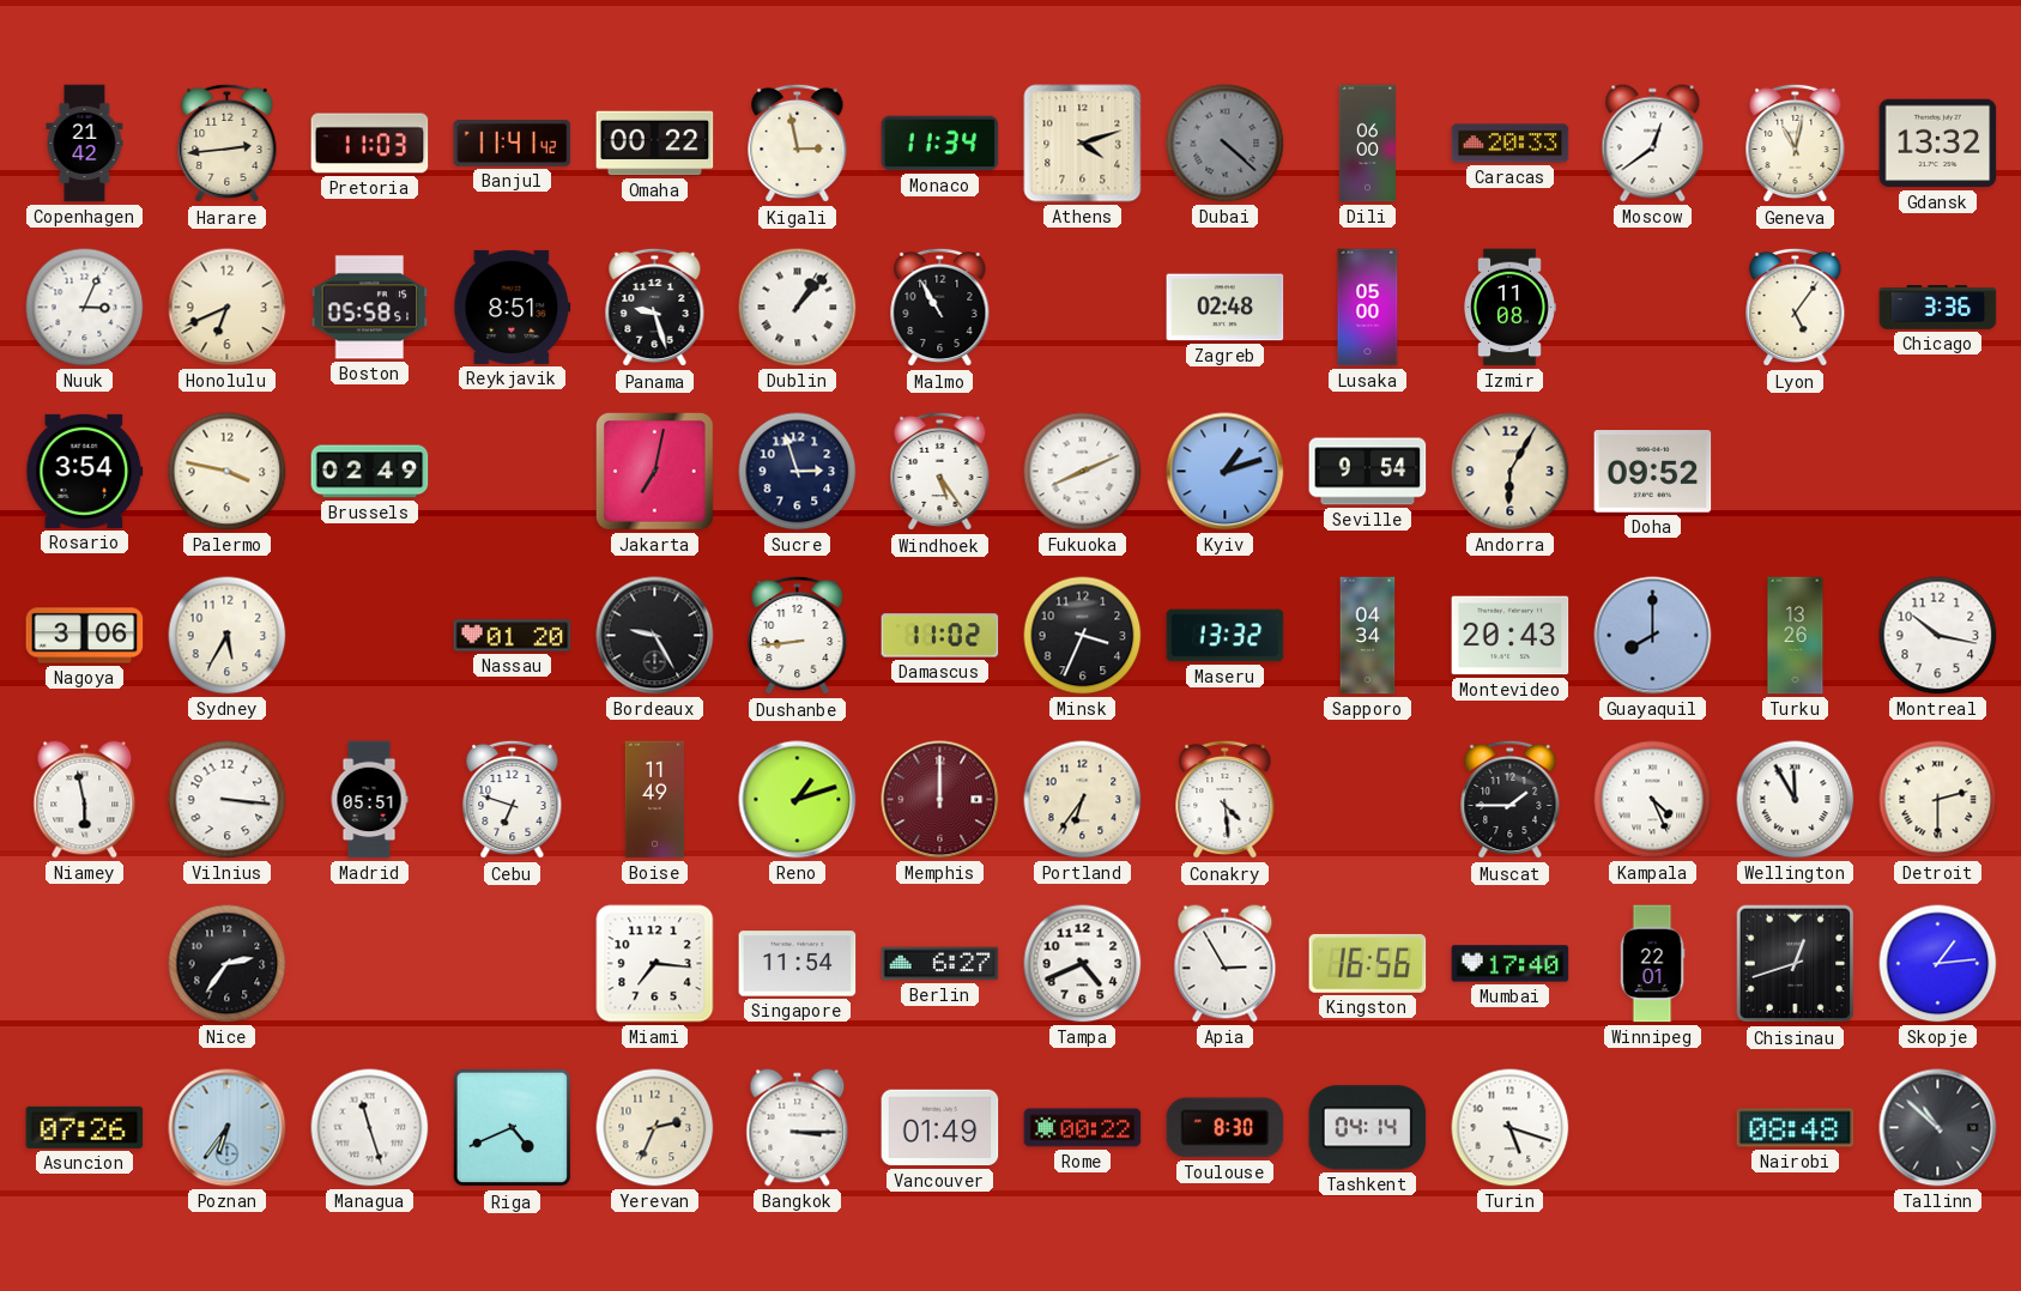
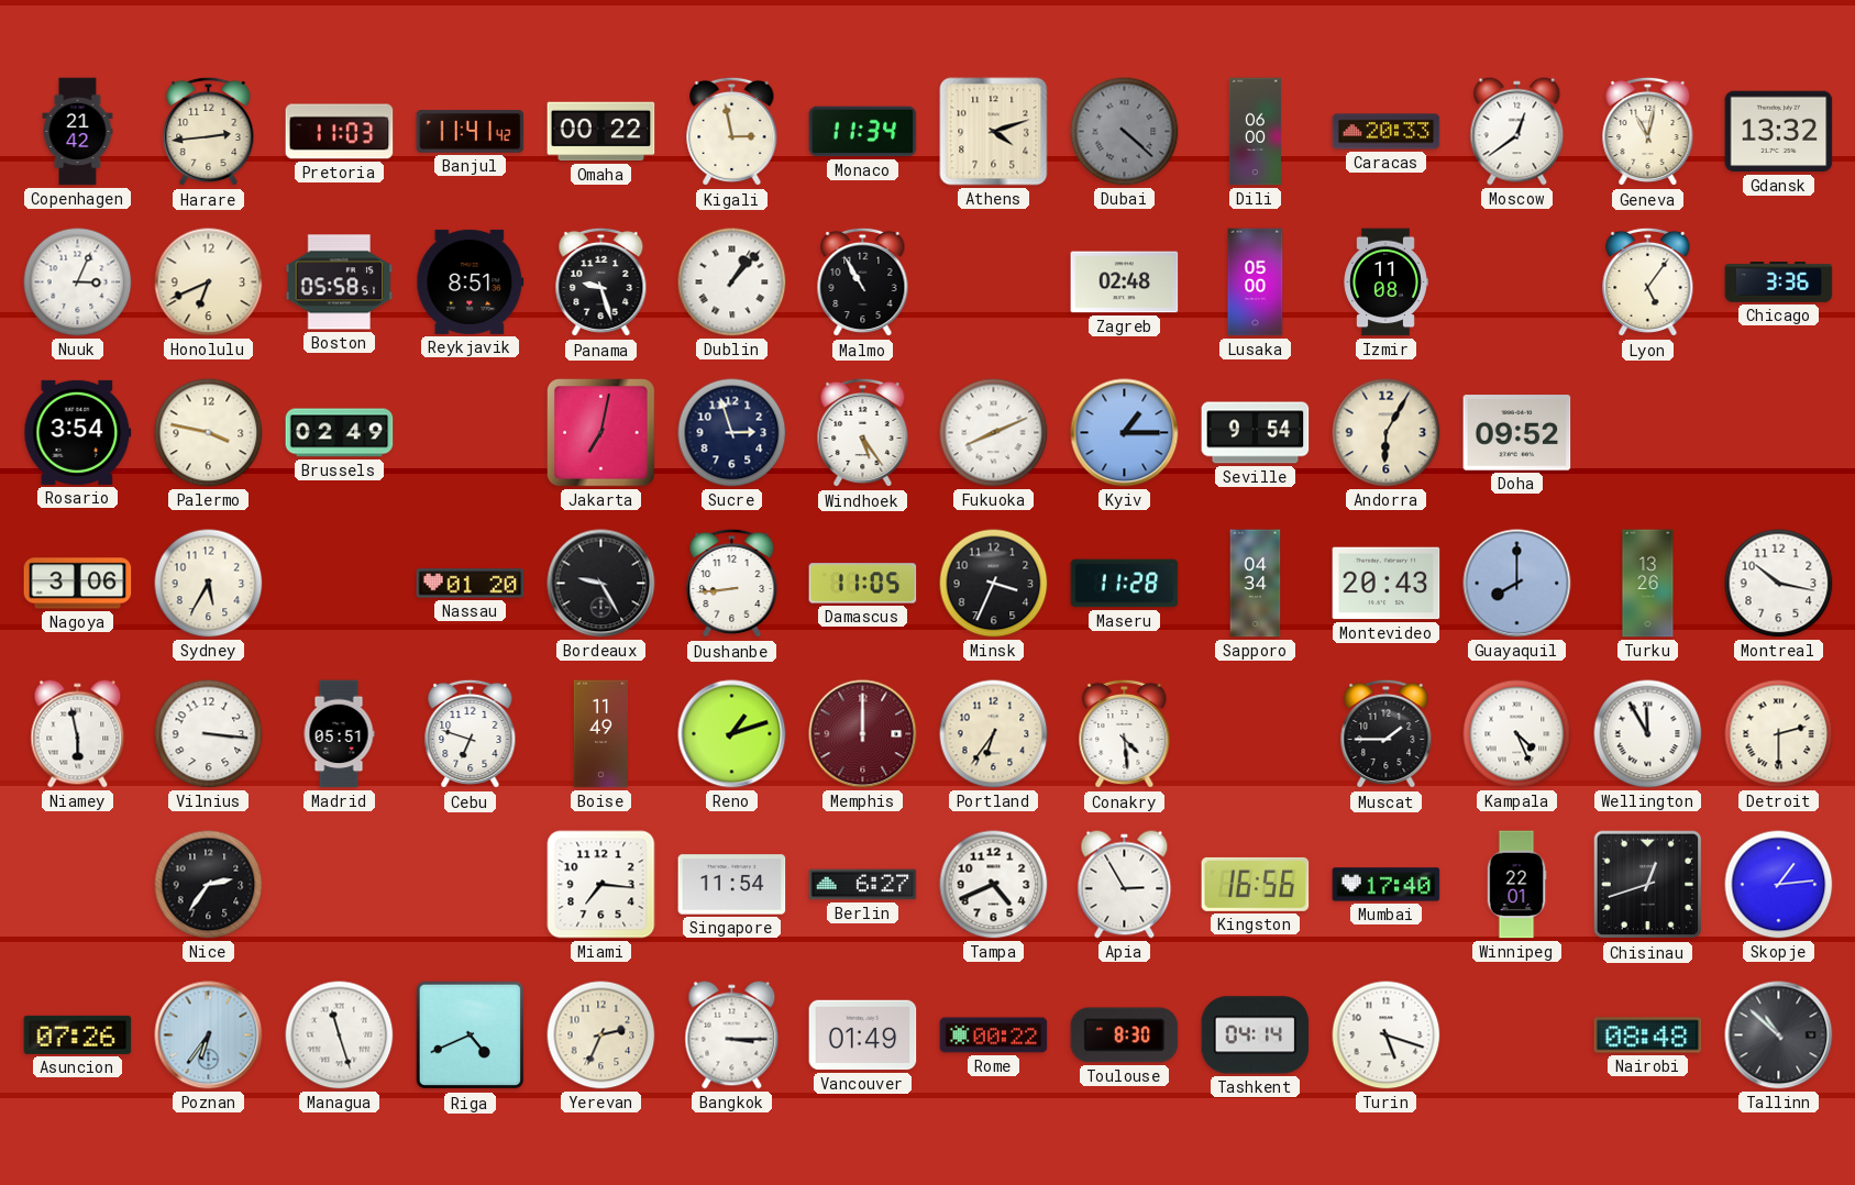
Kyiv: 1:12 -> 1:15
Damascus: 11:02 -> 11:05
Maseru: 13:32 -> 11:28
